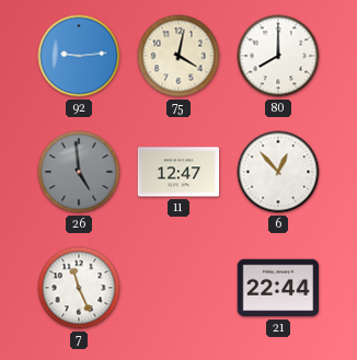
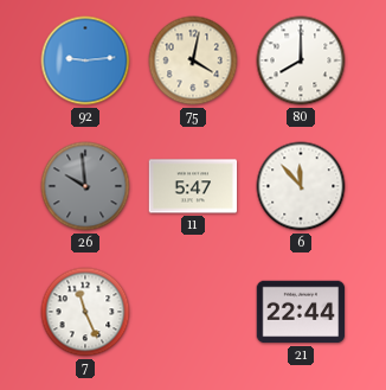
26: 4:59 -> 9:59
11: 12:47 -> 5:47
6: 12:53 -> 11:53
